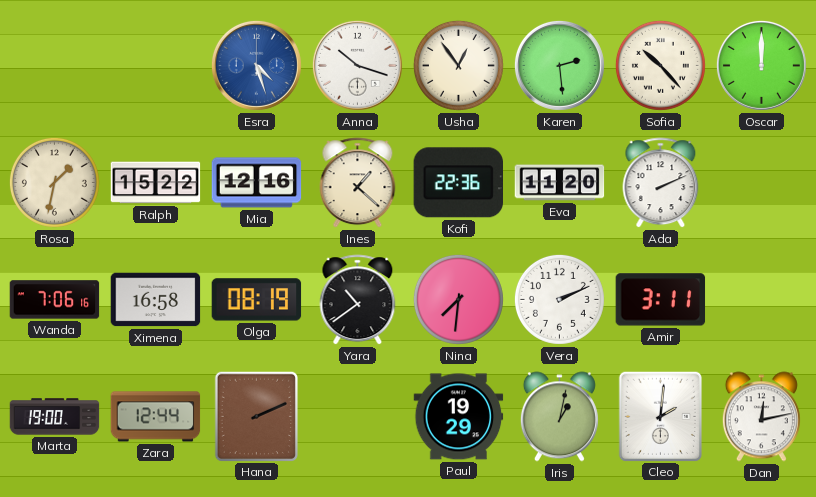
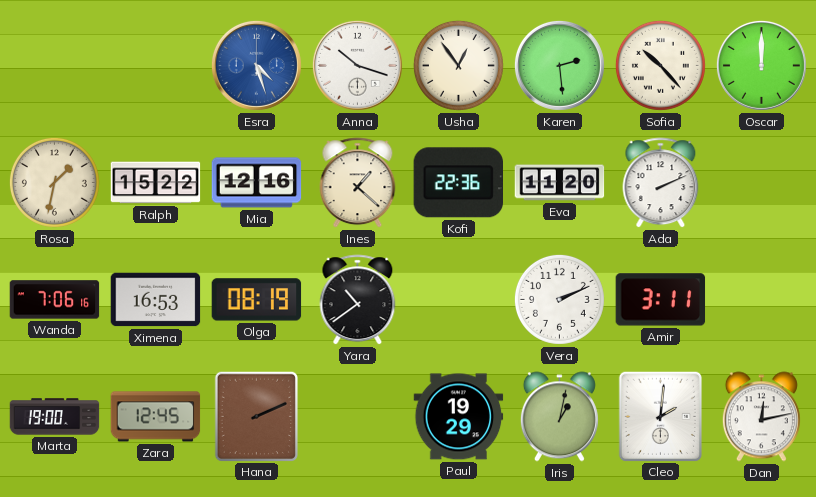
Ximena: 16:58 -> 16:53
Nina: 7:31 -> none
Zara: 12:44 -> 12:45
